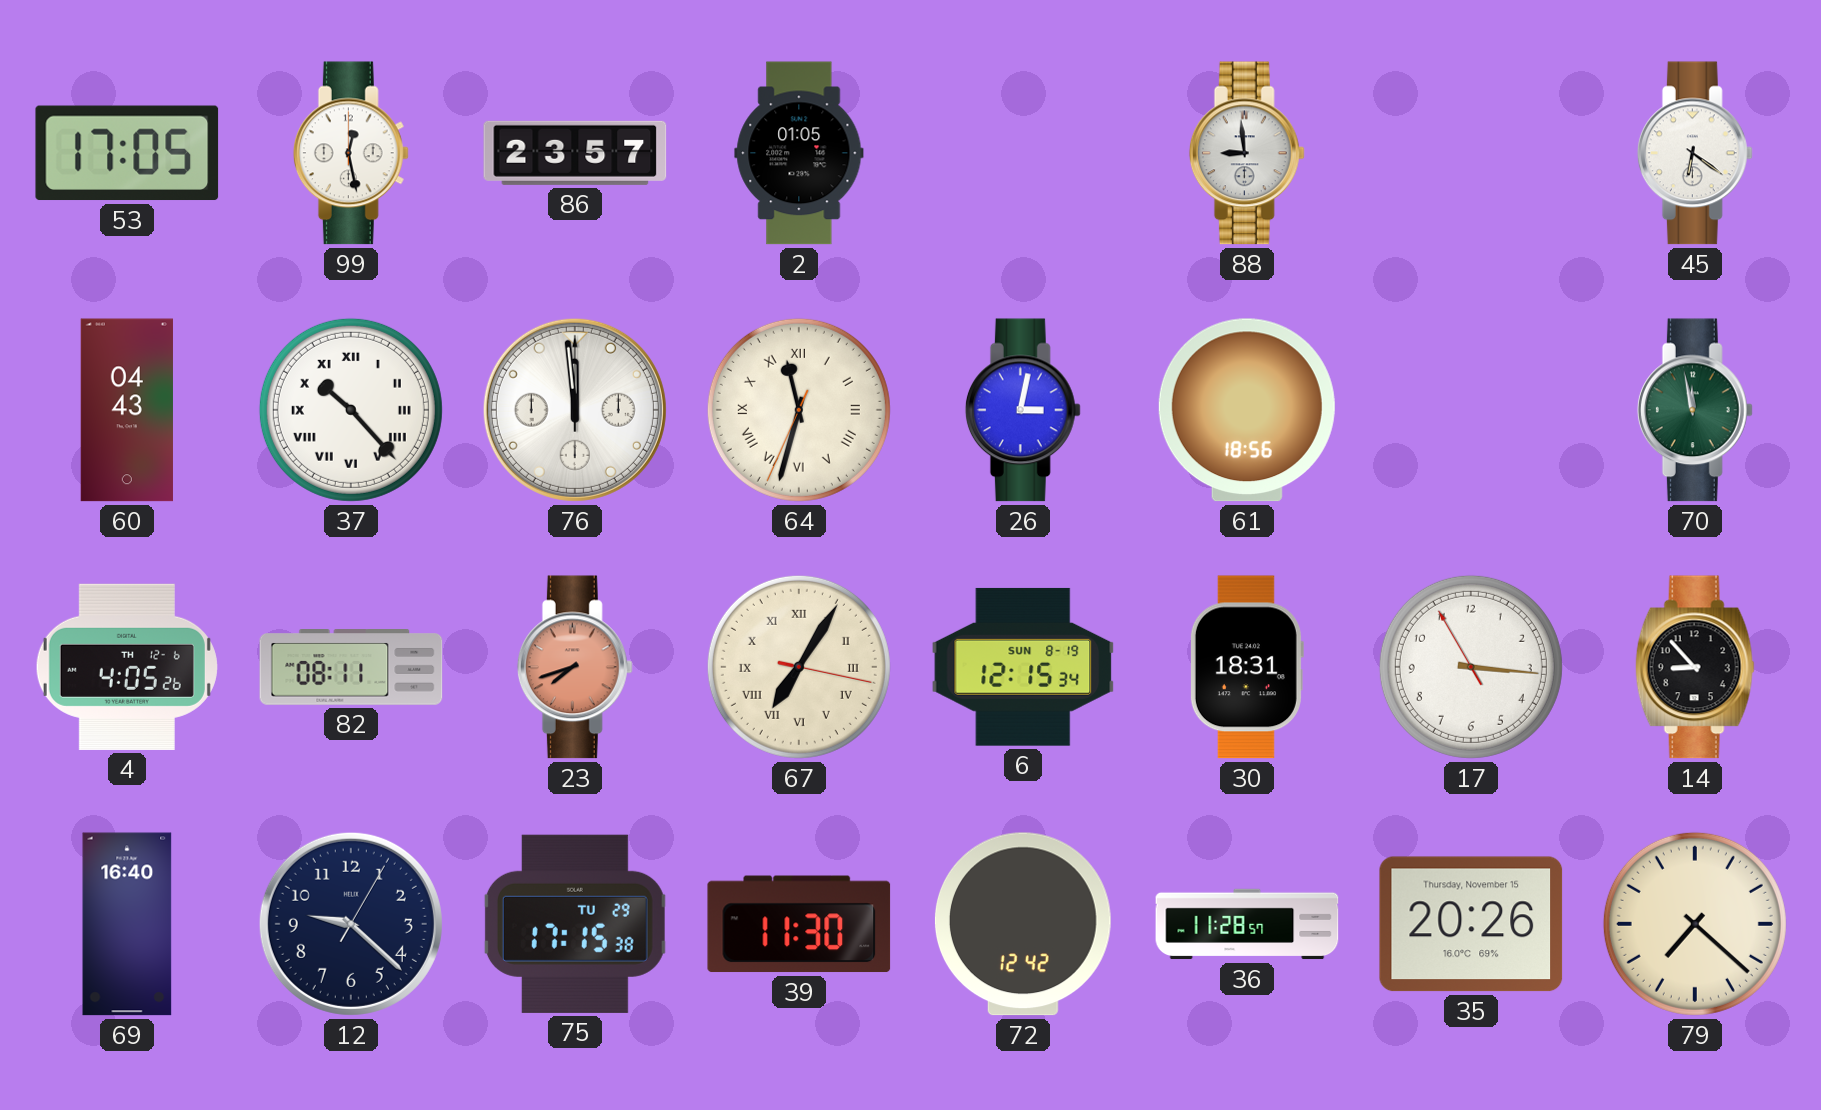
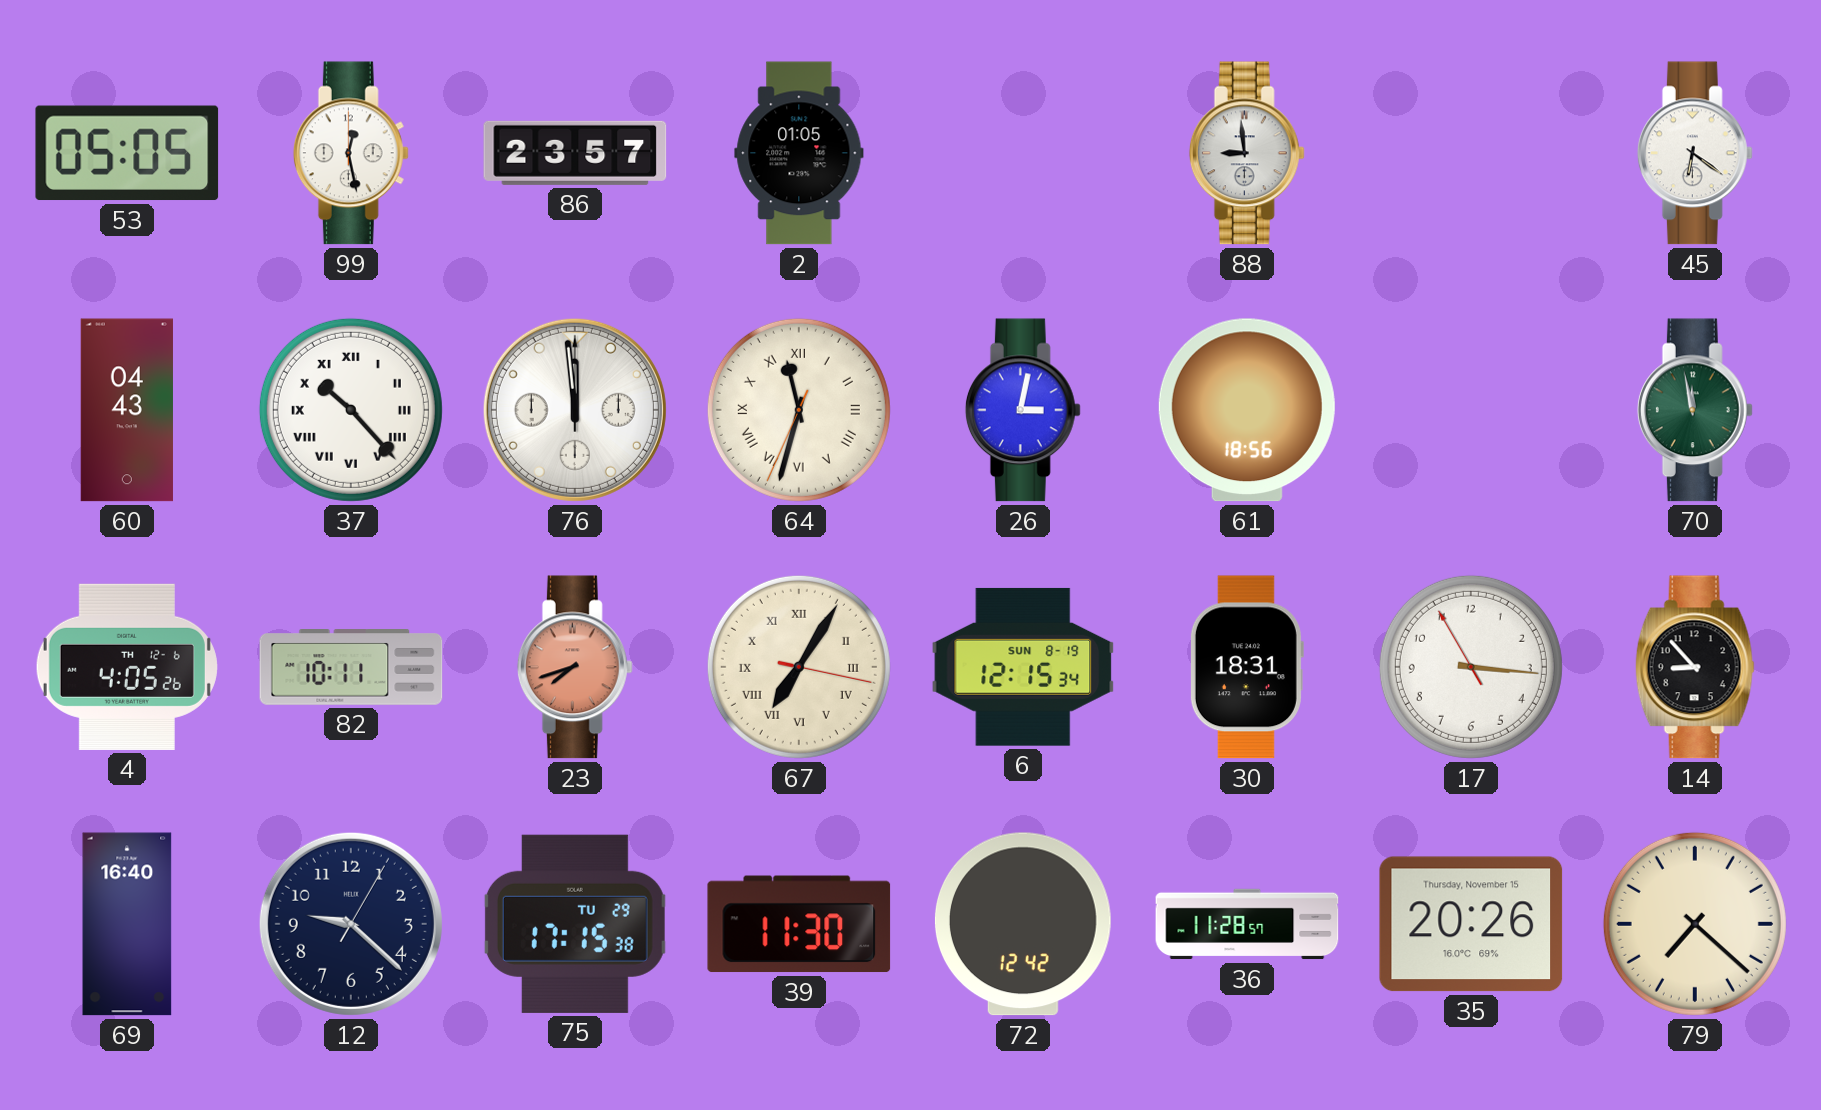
53: 17:05 -> 05:05
82: 08:11 -> 10:11
